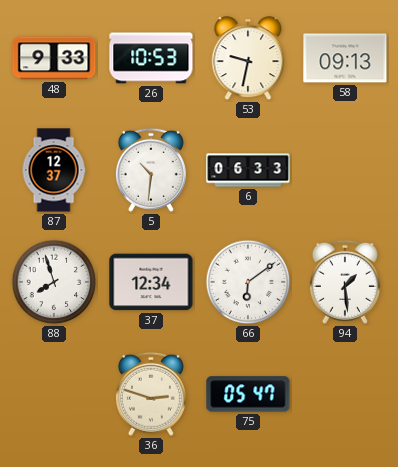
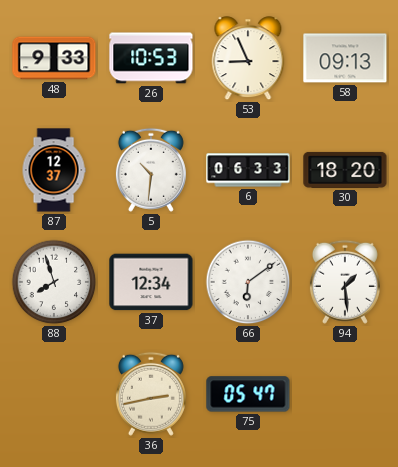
53: 9:32 -> 8:56
30: none -> 18:20
36: 2:48 -> 2:43
